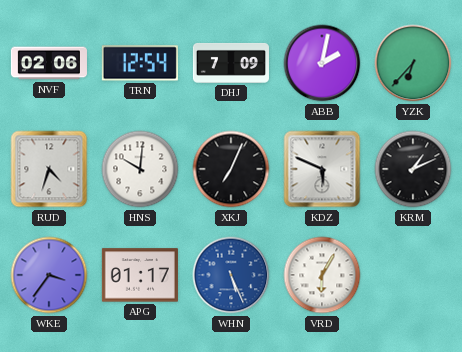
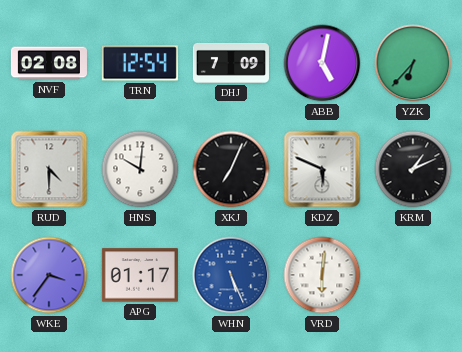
NVF: 02:06 -> 02:08
ABB: 2:02 -> 5:02
RUD: 4:33 -> 4:30
VRD: 6:05 -> 6:01
